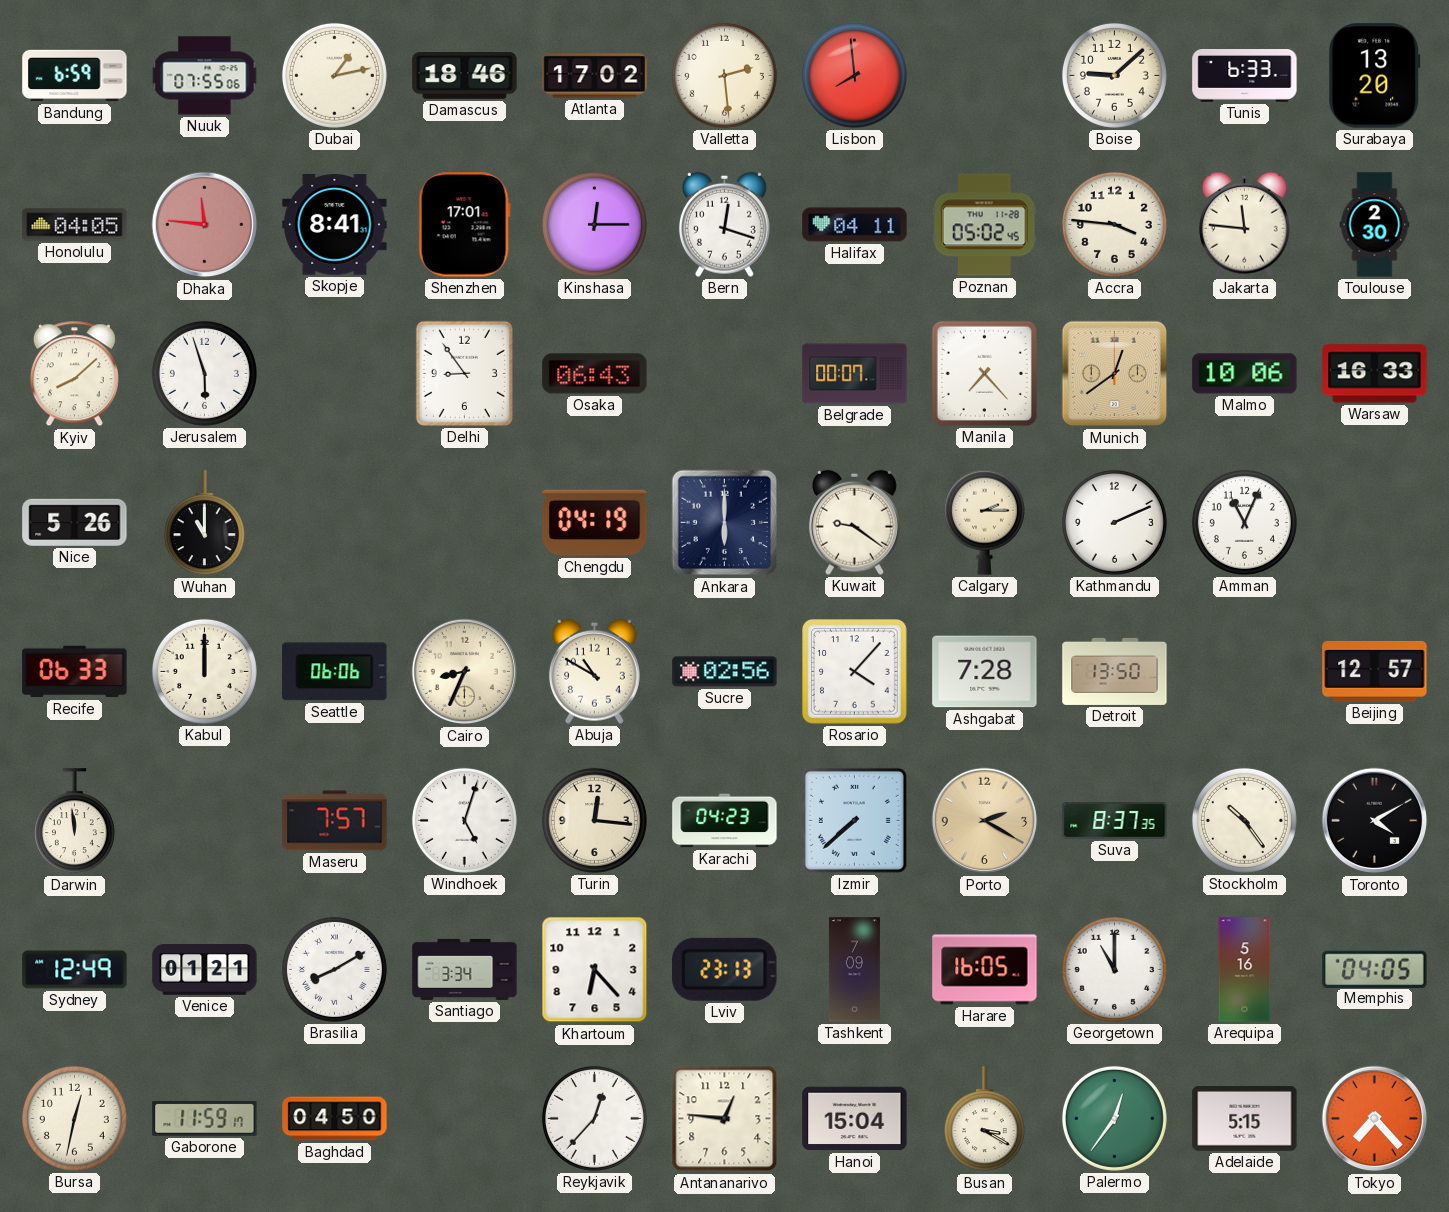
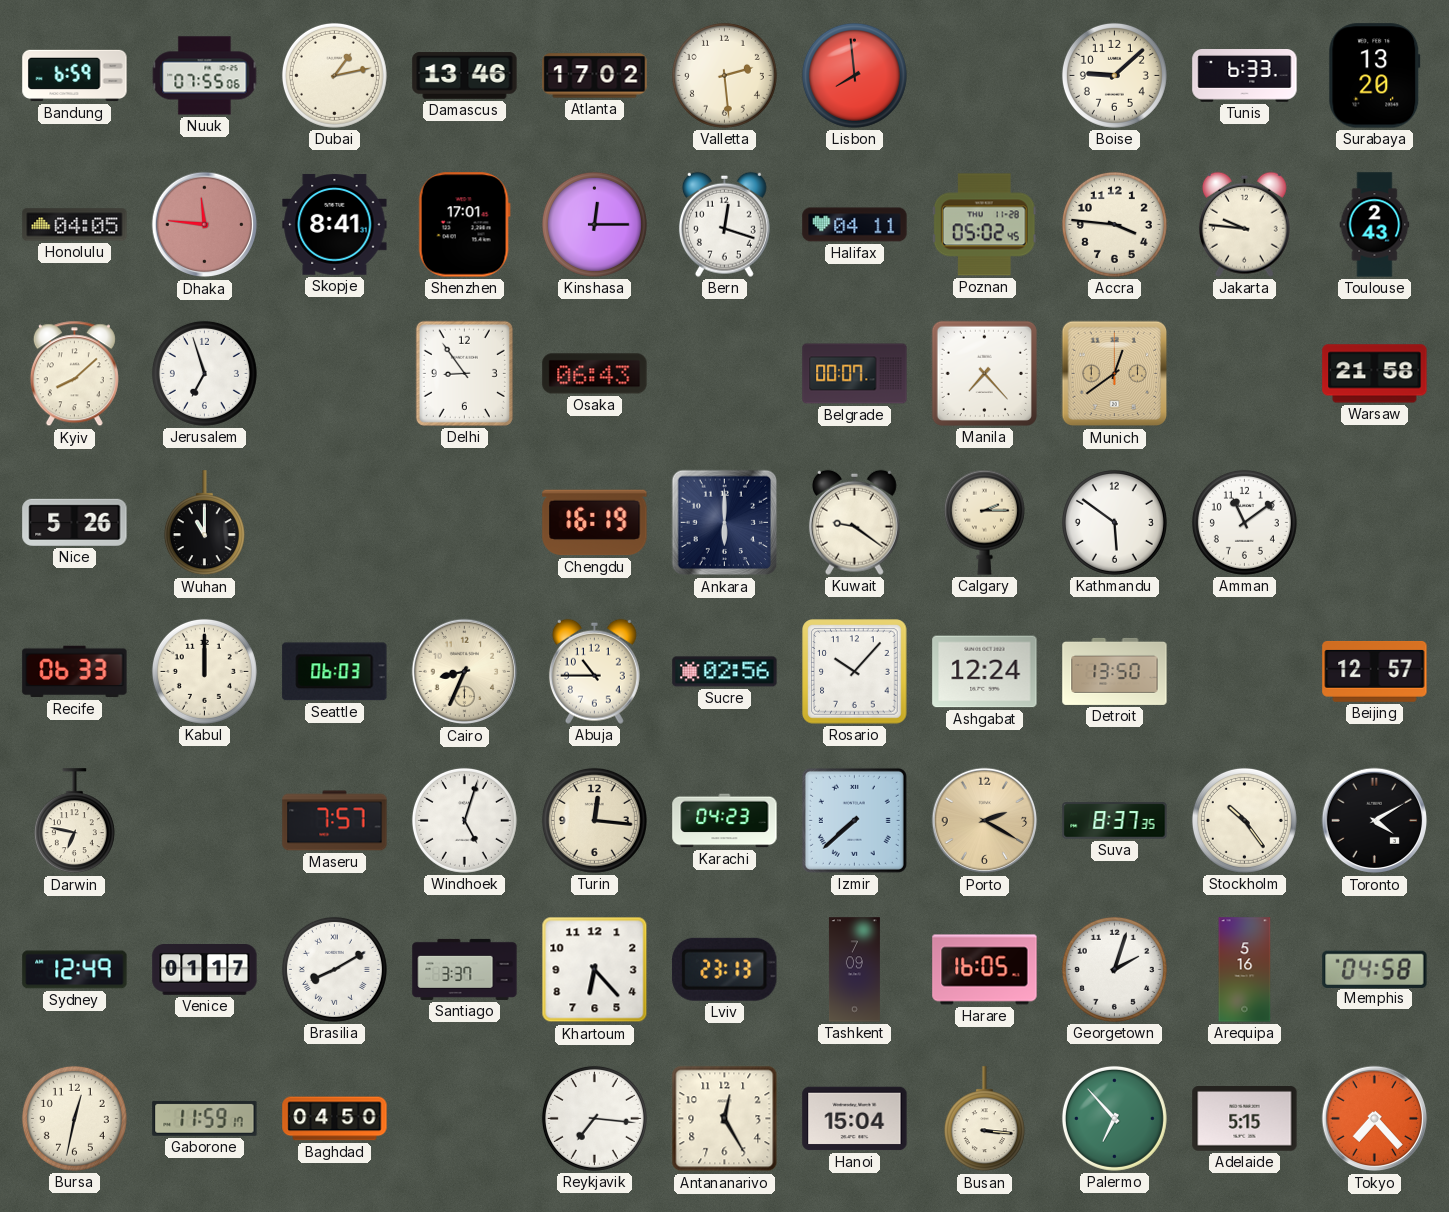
Damascus: 18:46 -> 13:46
Jakarta: 11:46 -> 9:46
Toulouse: 2:30 -> 2:43
Jerusalem: 5:57 -> 6:57
Malmo: 10:06 -> none
Warsaw: 16:33 -> 21:58
Chengdu: 04:19 -> 16:19
Kathmandu: 2:11 -> 5:51
Amman: 11:04 -> 11:09
Seattle: 06:06 -> 06:03
Abuja: 10:50 -> 10:45
Rosario: 4:07 -> 10:07
Ashgabat: 7:28 -> 12:24
Darwin: 11:59 -> 6:47
Venice: 01:21 -> 01:17
Santiago: 3:34 -> 3:37
Georgetown: 11:00 -> 2:03
Memphis: 04:05 -> 04:58
Reykjavik: 12:37 -> 7:16
Antananarivo: 12:46 -> 12:25
Busan: 3:20 -> 3:16
Palermo: 12:36 -> 6:53
